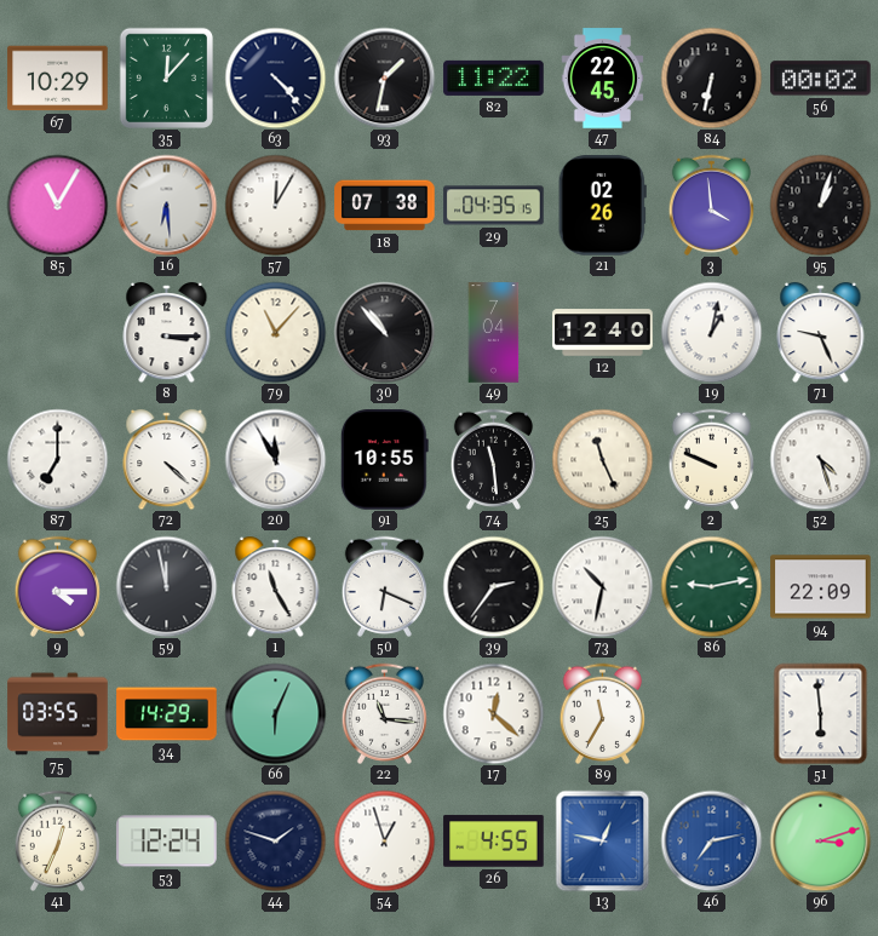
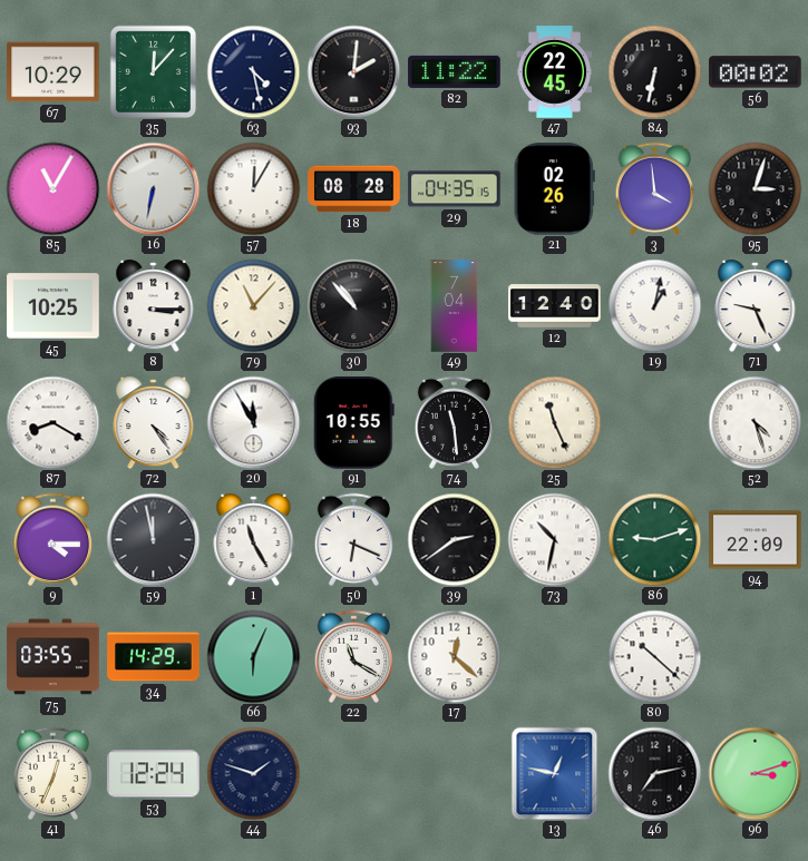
63: 4:23 -> 4:28
93: 1:32 -> 2:01
16: 6:29 -> 6:32
18: 07:38 -> 08:28
95: 1:03 -> 3:03
45: none -> 10:25
87: 7:00 -> 8:20
72: 4:22 -> 4:24
2: 9:49 -> none
39: 2:36 -> 2:39
86: 9:13 -> 9:12
22: 11:16 -> 11:20
89: 11:35 -> none
80: none -> 10:22
51: 5:59 -> none
54: 12:57 -> none
26: 4:55 -> none
46 dial: blue -> black
